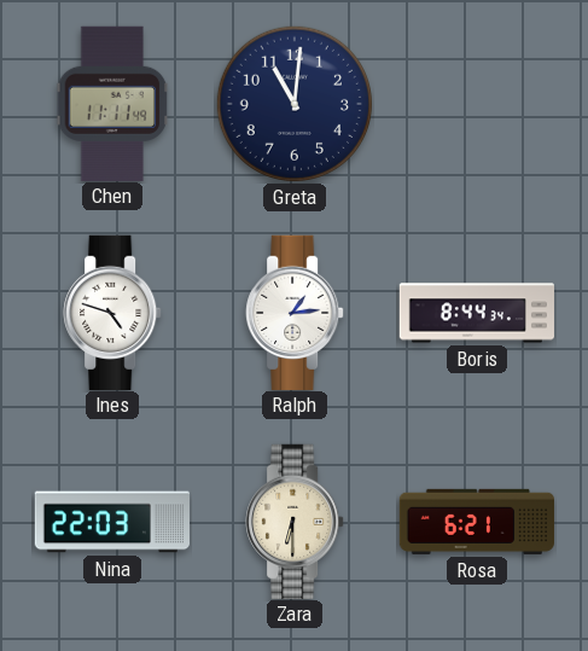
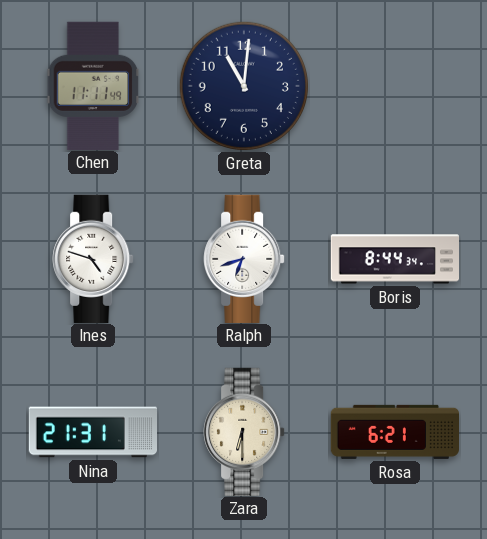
Ralph: 1:14 -> 6:42
Nina: 22:03 -> 21:31
